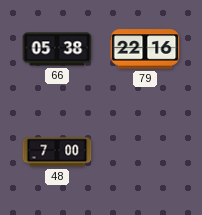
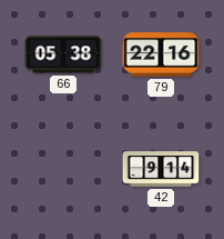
48: 7:00 -> none
42: none -> 9:14
